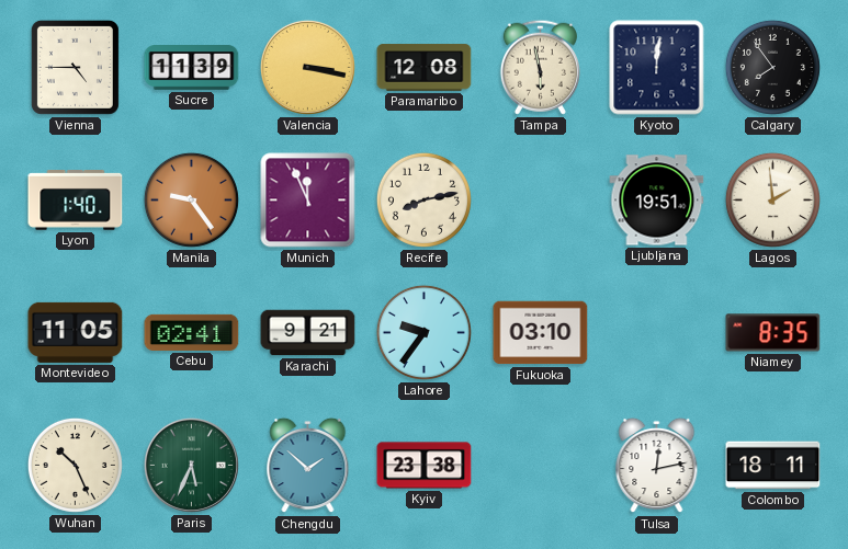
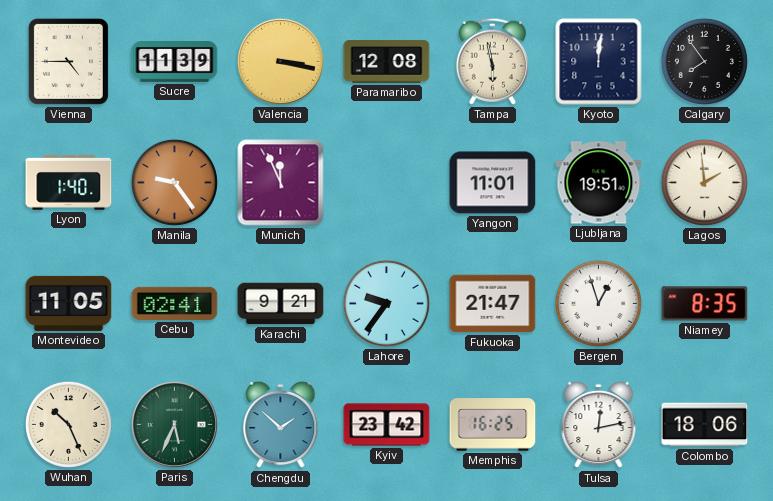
Recife: 8:13 -> none
Yangon: none -> 11:01
Fukuoka: 03:10 -> 21:47
Bergen: none -> 12:57
Kyiv: 23:38 -> 23:42
Memphis: none -> 16:25
Colombo: 18:11 -> 18:06
